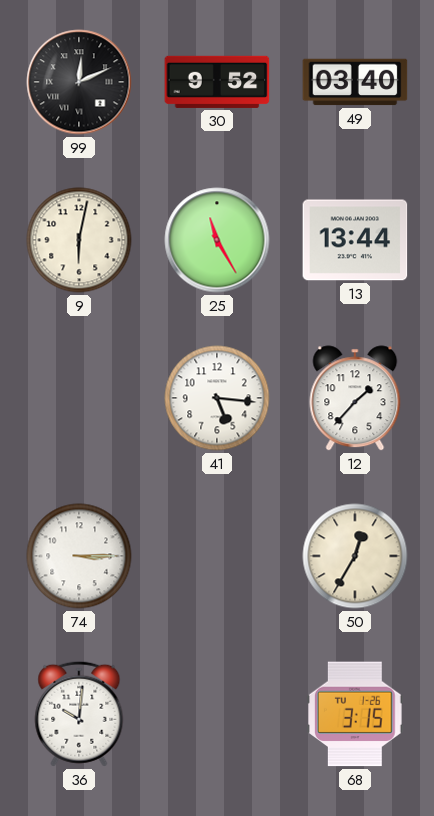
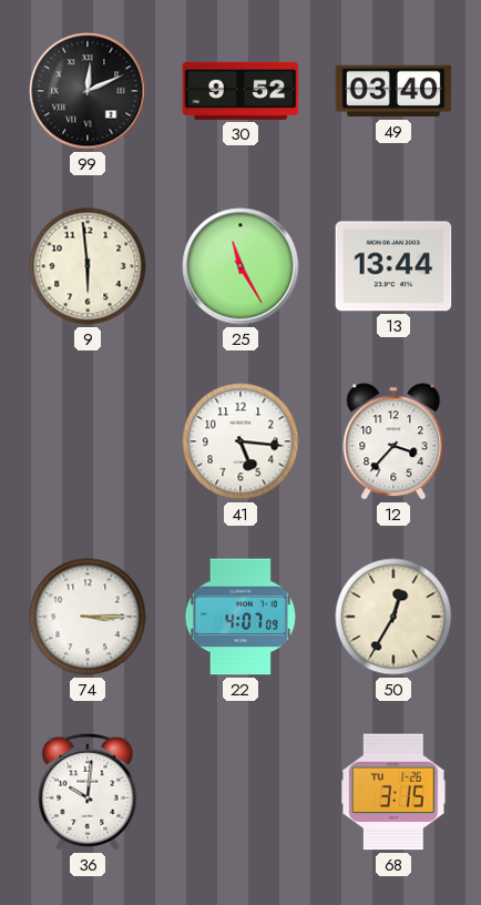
9: 6:02 -> 5:59
12: 1:37 -> 3:37
22: none -> 4:07
